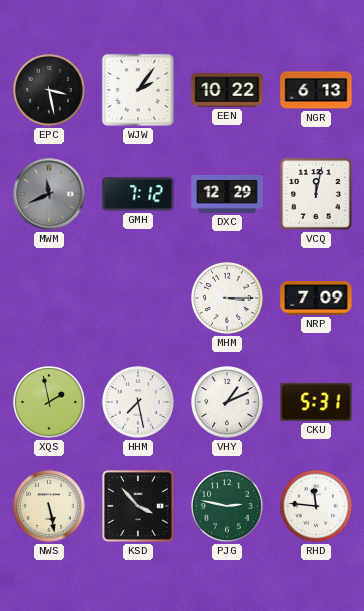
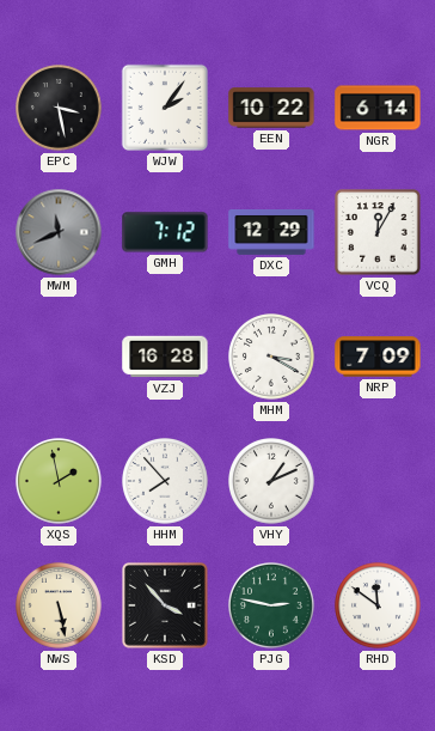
NGR: 6:13 -> 6:14
VCQ: 12:02 -> 12:05
VZJ: none -> 16:28
MHM: 3:15 -> 3:20
HHM: 7:28 -> 7:53
CKU: 5:31 -> none
RHD: 11:46 -> 11:51
